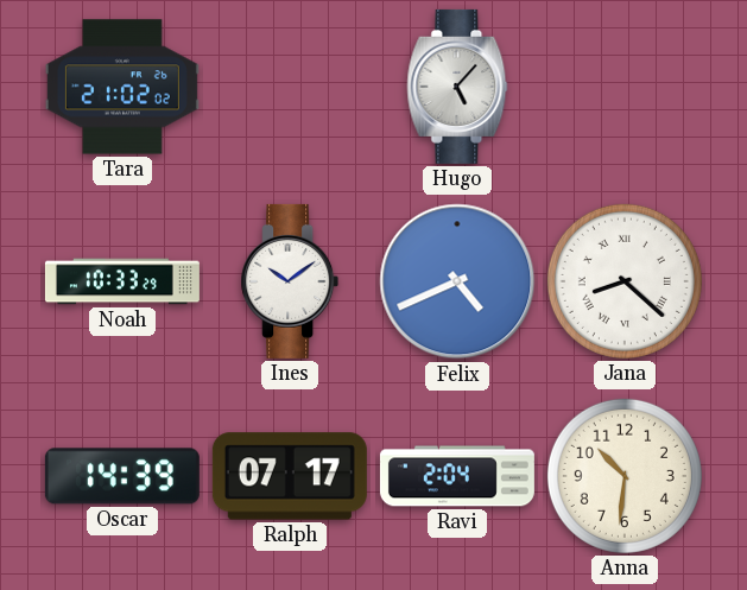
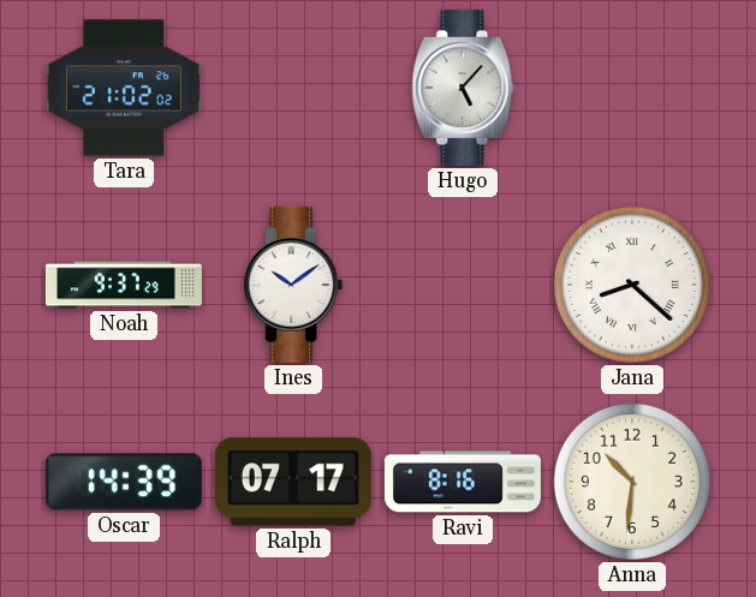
Noah: 10:33 -> 9:37
Felix: 4:41 -> none
Ravi: 2:04 -> 8:16
